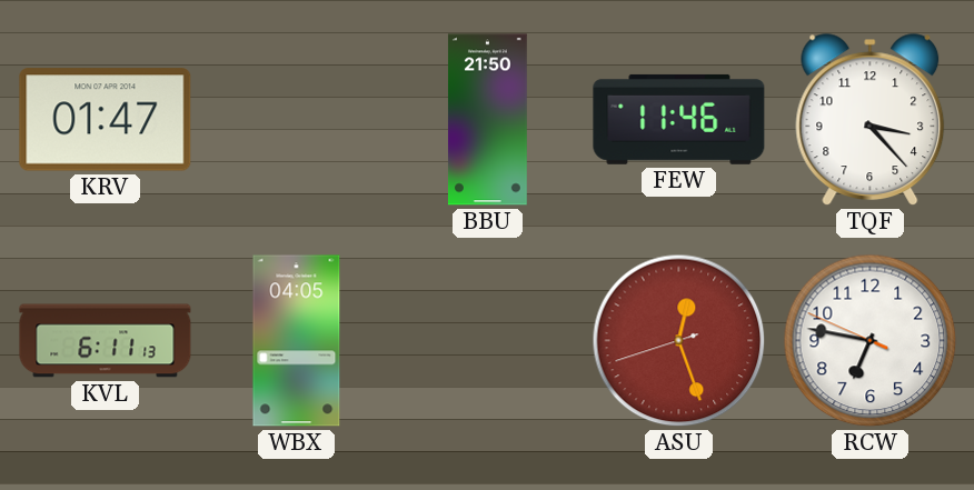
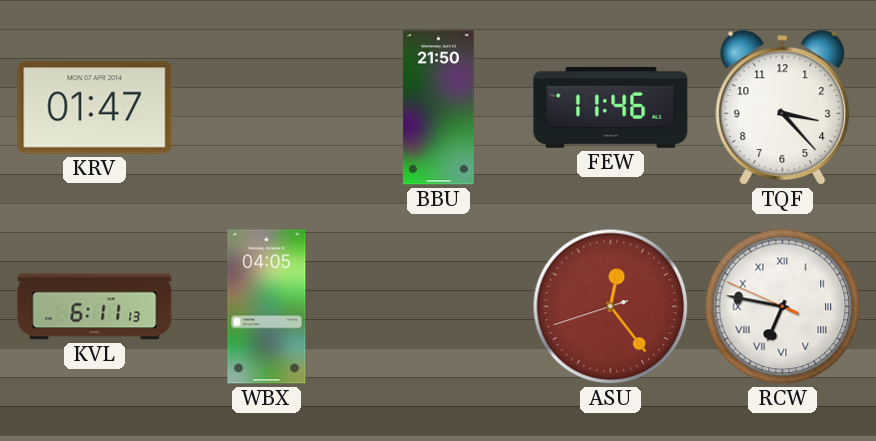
ASU: 12:26 -> 12:23
RCW numerals: Arabic -> Roman
